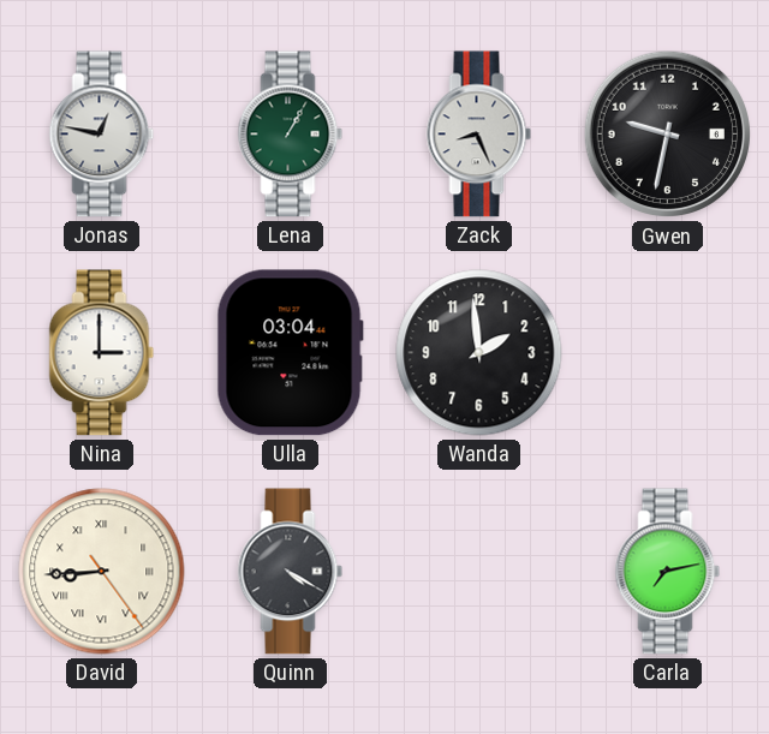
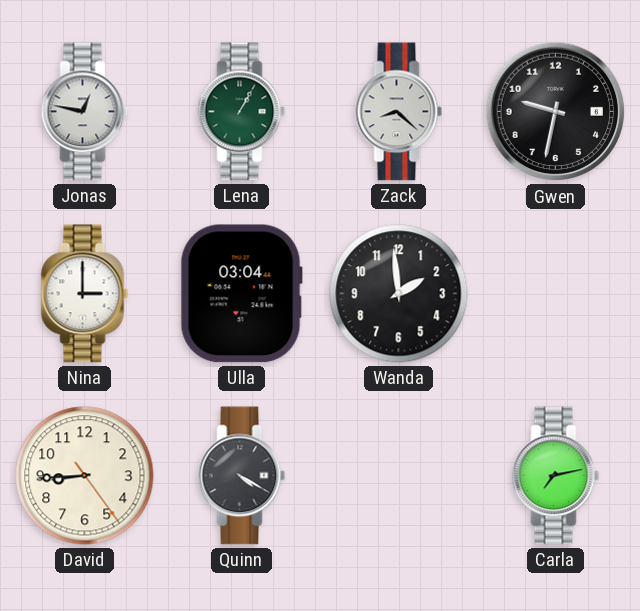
Zack: 8:26 -> 8:22
David numerals: Roman -> Arabic
